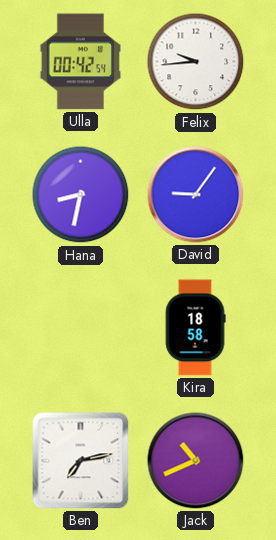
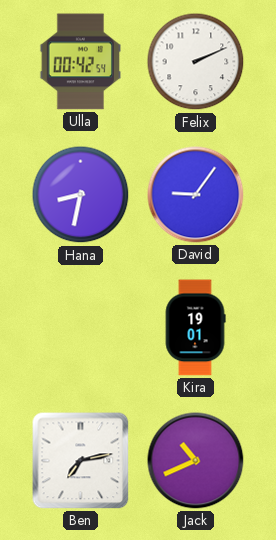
Felix: 9:44 -> 2:11
Kira: 18:58 -> 19:01
